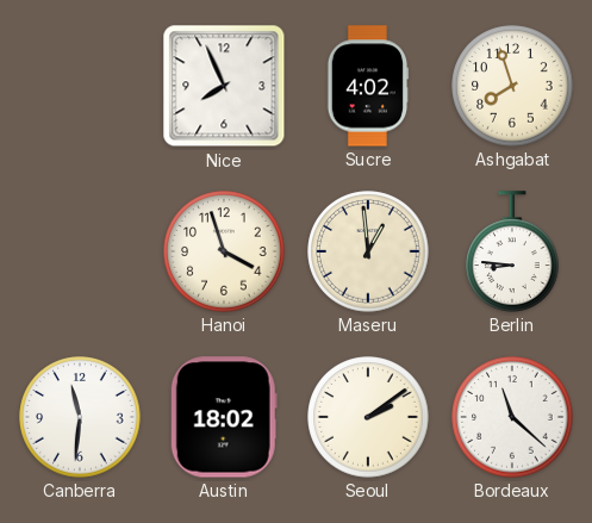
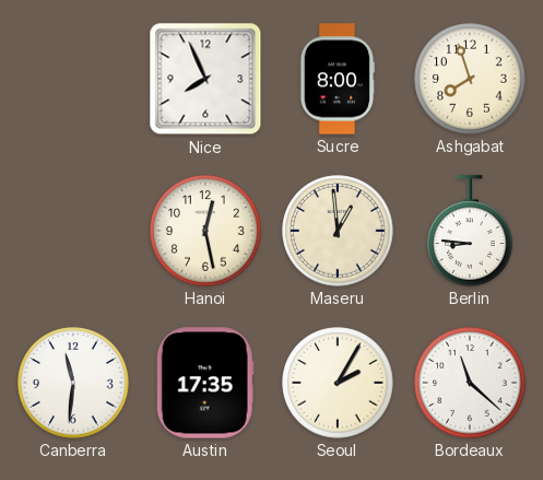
Sucre: 4:02 -> 8:00
Hanoi: 3:57 -> 12:28
Austin: 18:02 -> 17:35
Seoul: 2:09 -> 2:05
